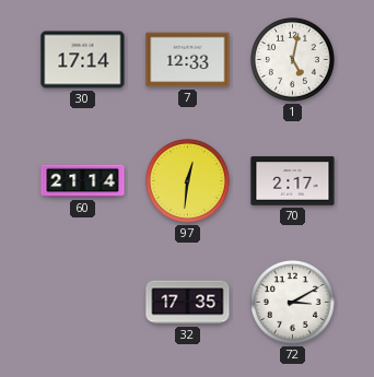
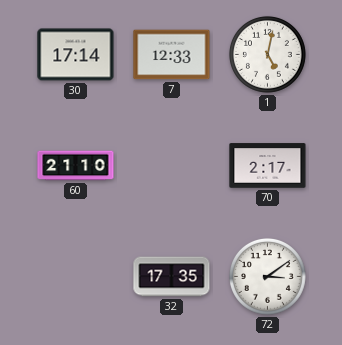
60: 21:14 -> 21:10
97: 12:31 -> none
72: 3:10 -> 3:09
